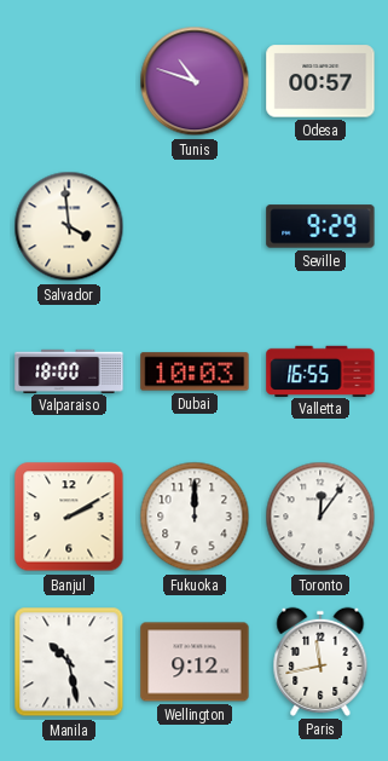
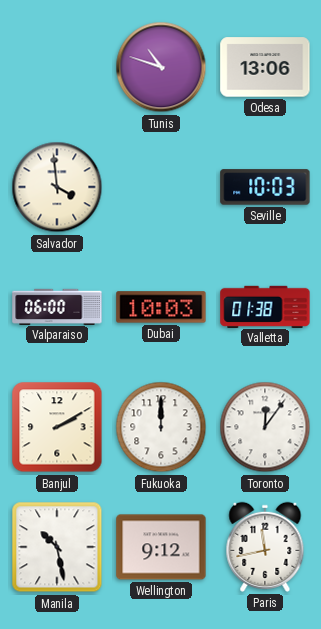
Odesa: 00:57 -> 13:06
Seville: 9:29 -> 10:03
Valparaiso: 18:00 -> 06:00
Valletta: 16:55 -> 01:38
